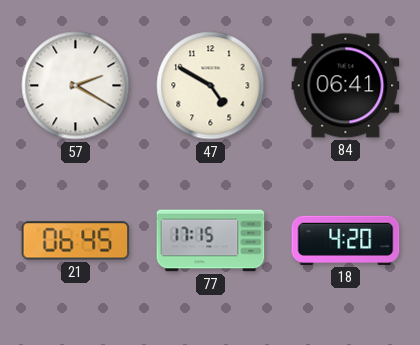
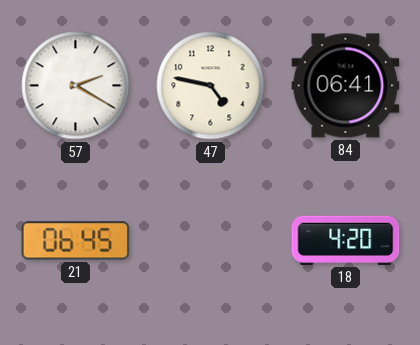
47: 4:50 -> 4:47
77: 17:15 -> none
